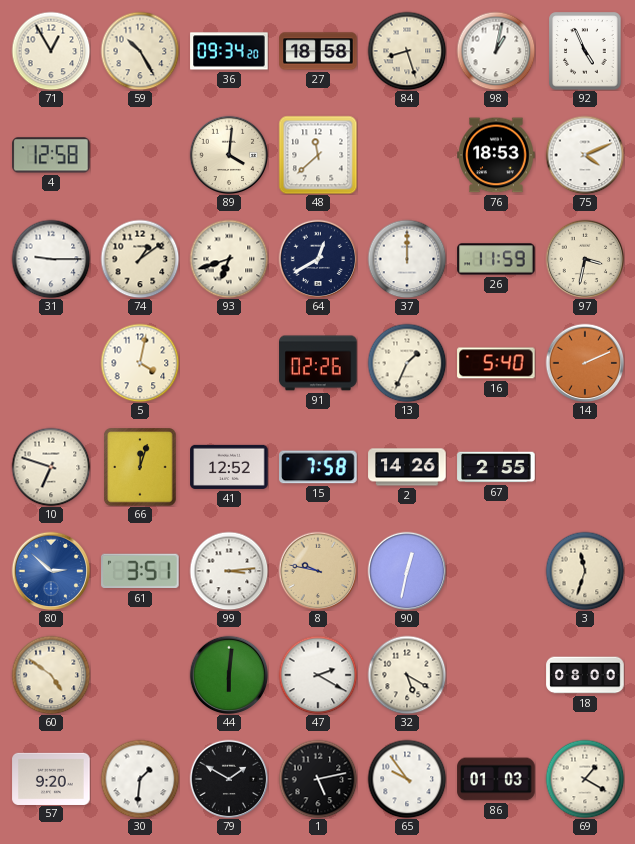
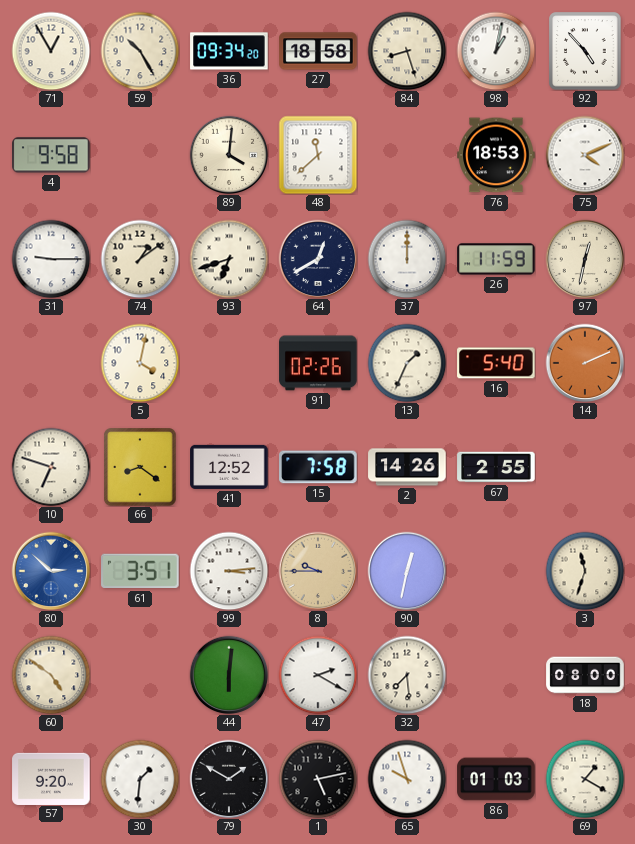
92: 4:56 -> 4:53
4: 12:58 -> 9:58
97: 3:32 -> 12:32
66: 12:03 -> 8:21
8: 9:47 -> 9:45
32: 5:20 -> 7:29
65: 9:54 -> 9:57
